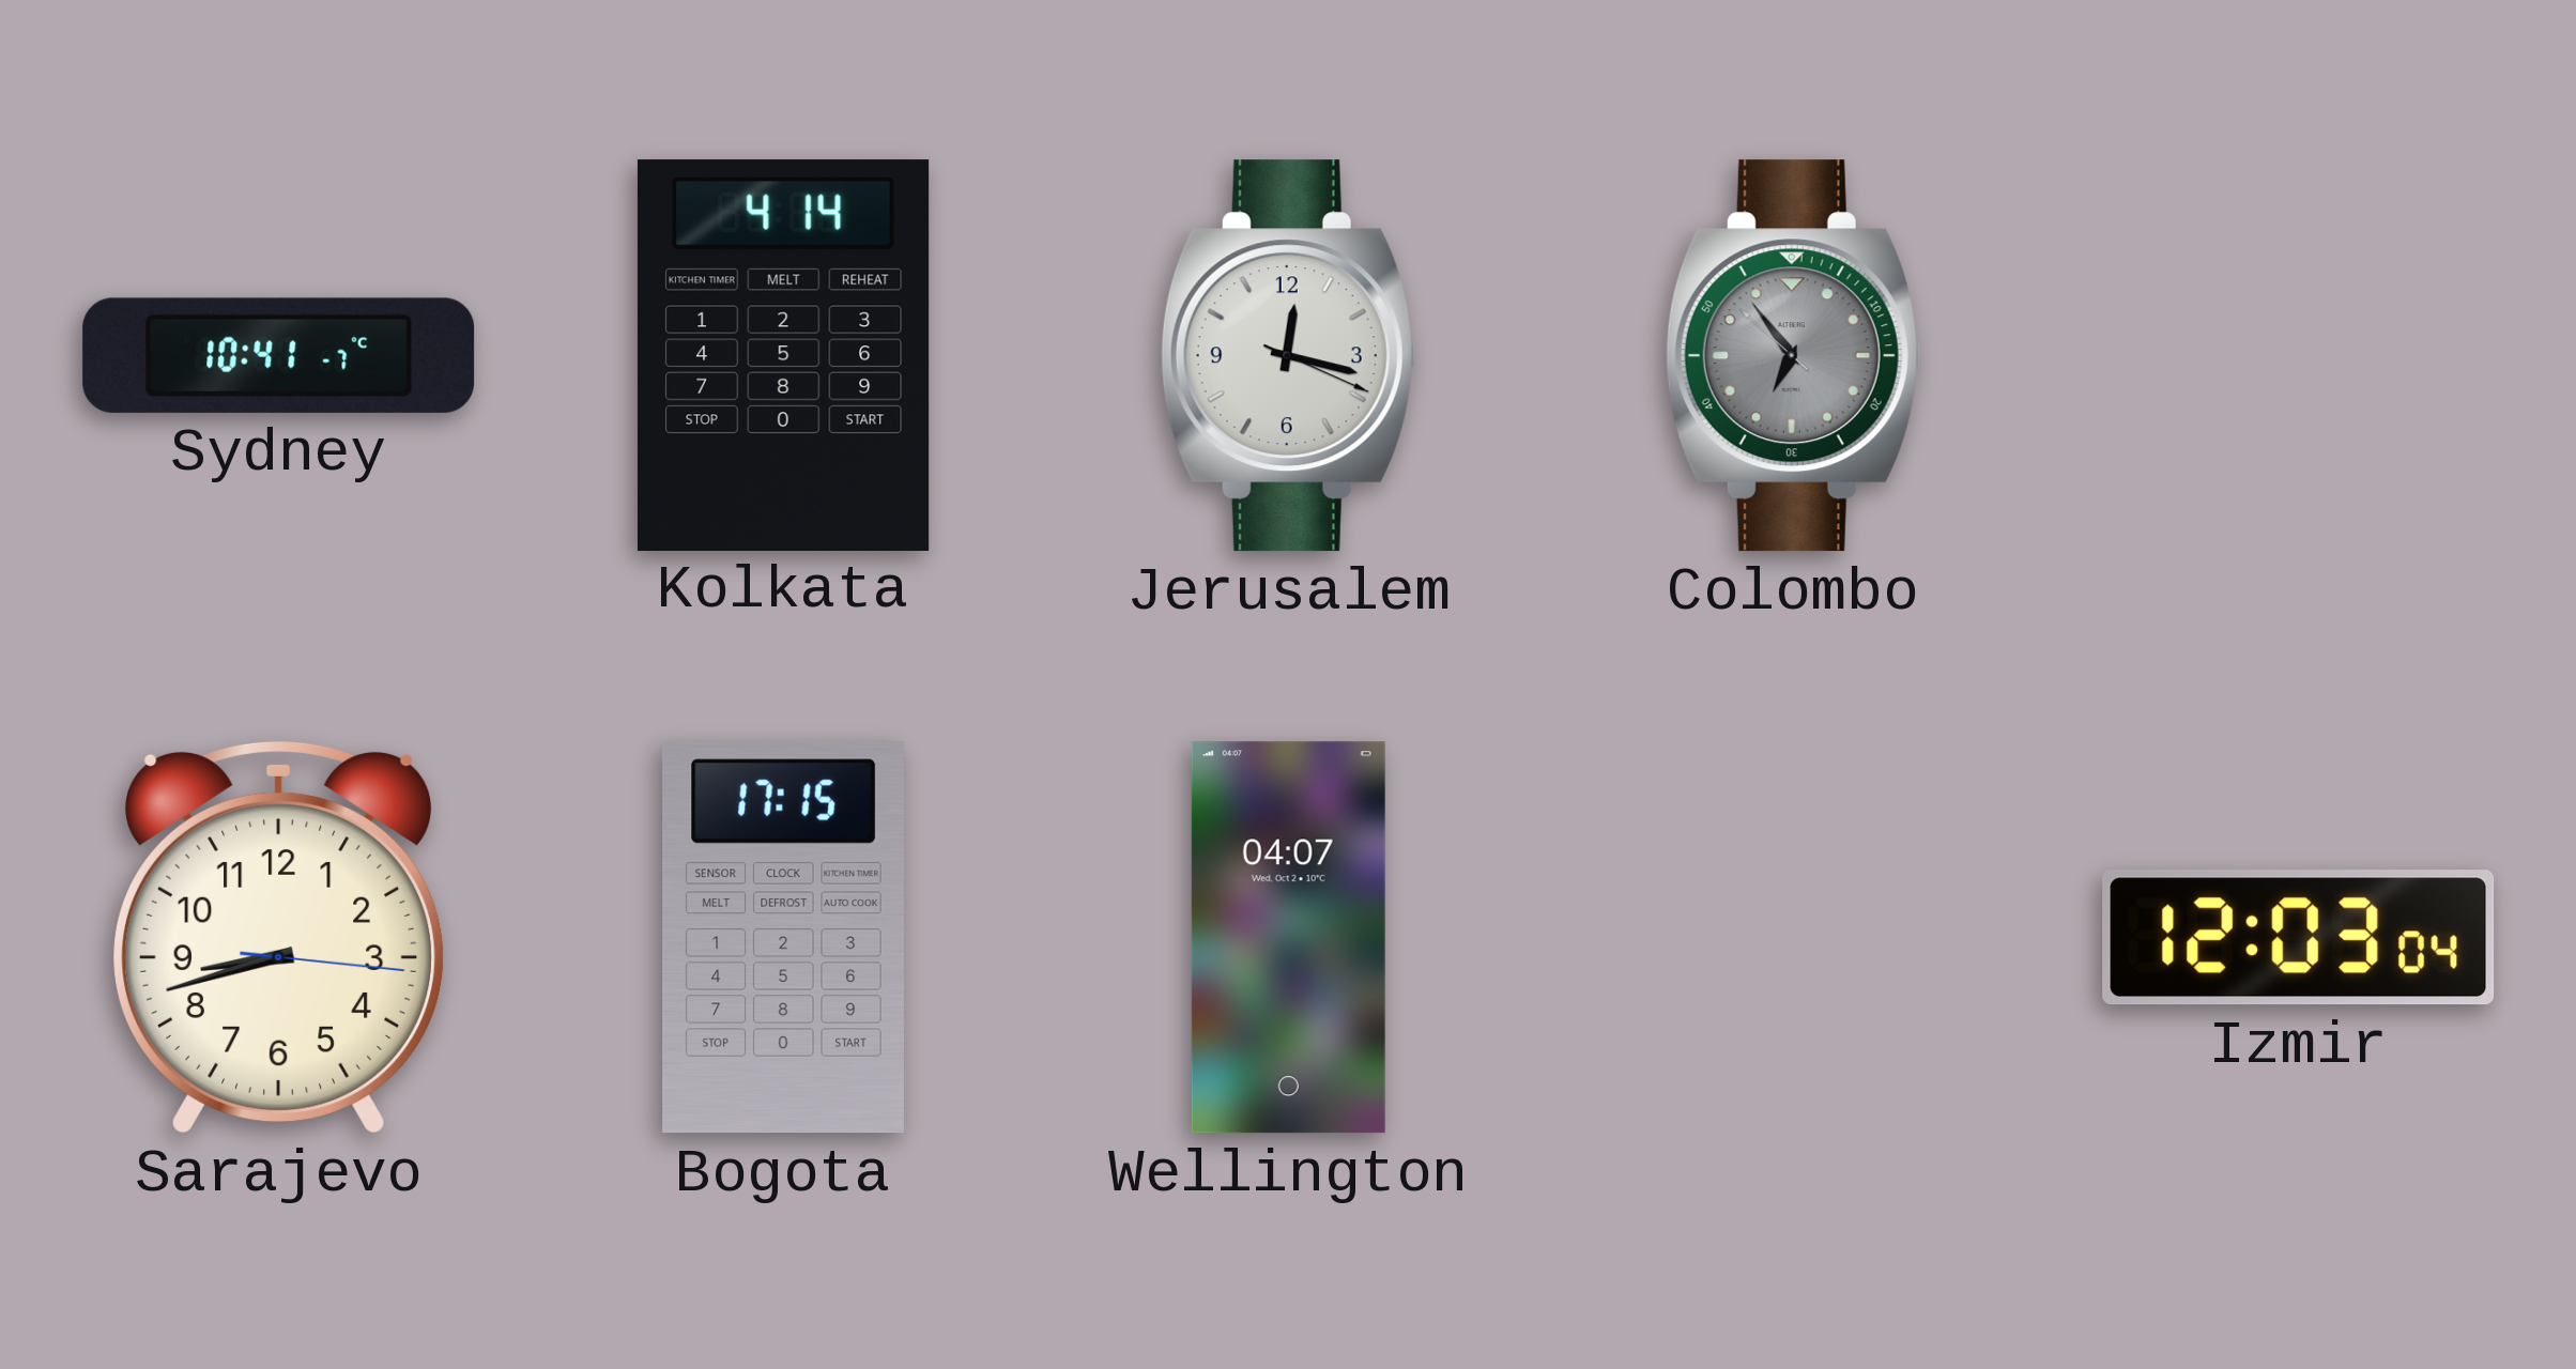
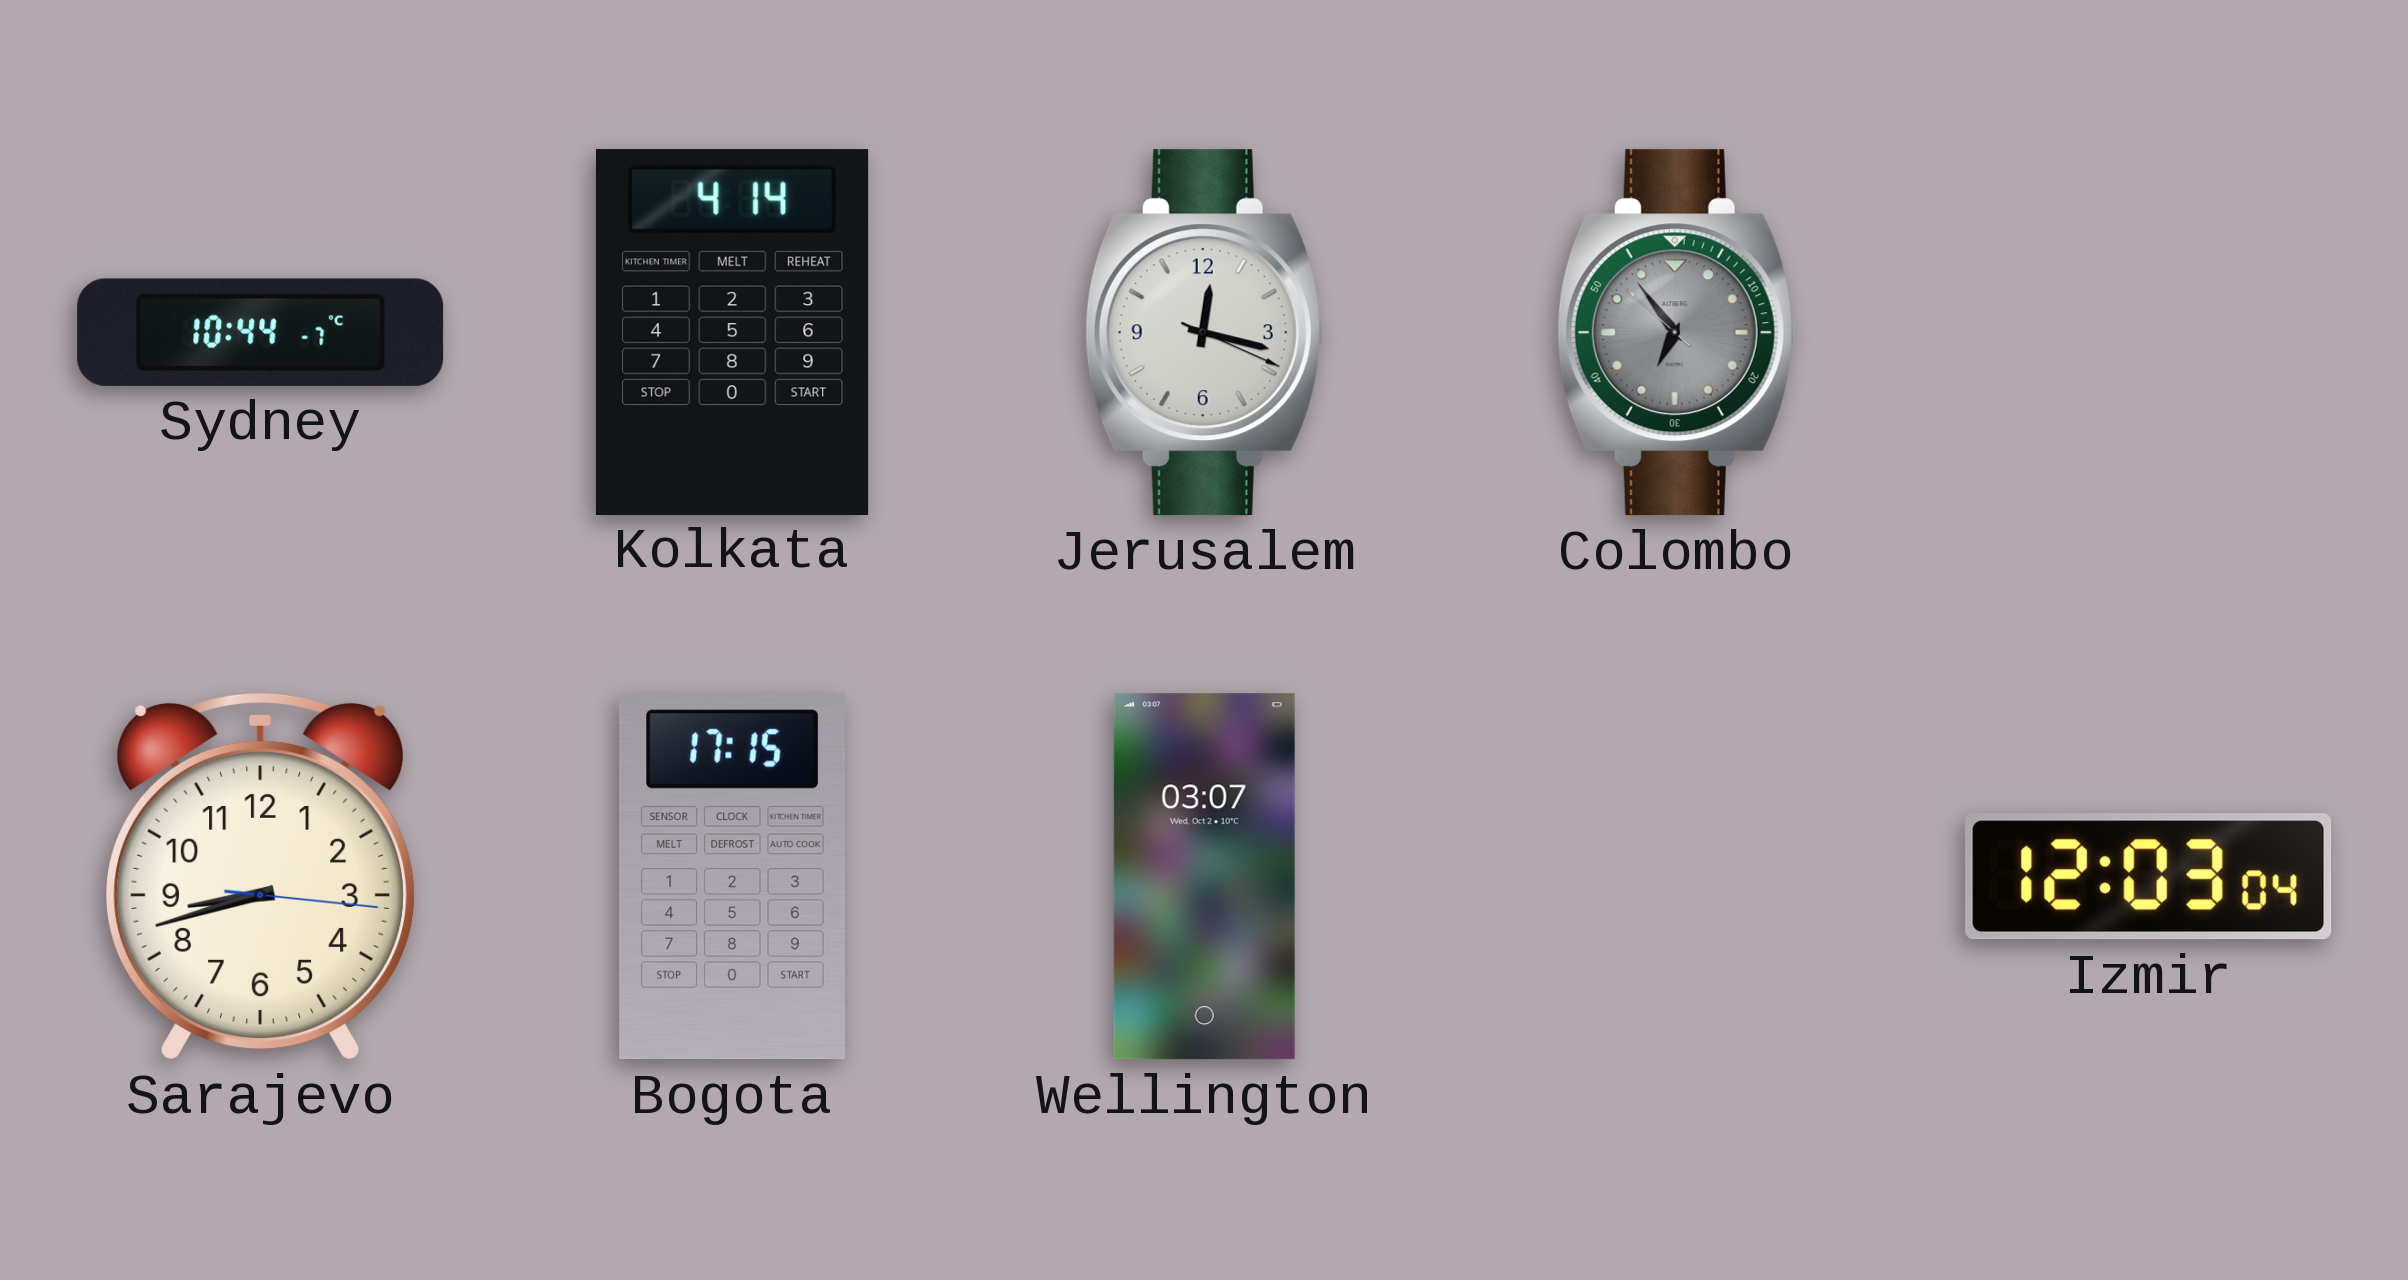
Sydney: 10:41 -> 10:44
Wellington: 04:07 -> 03:07
